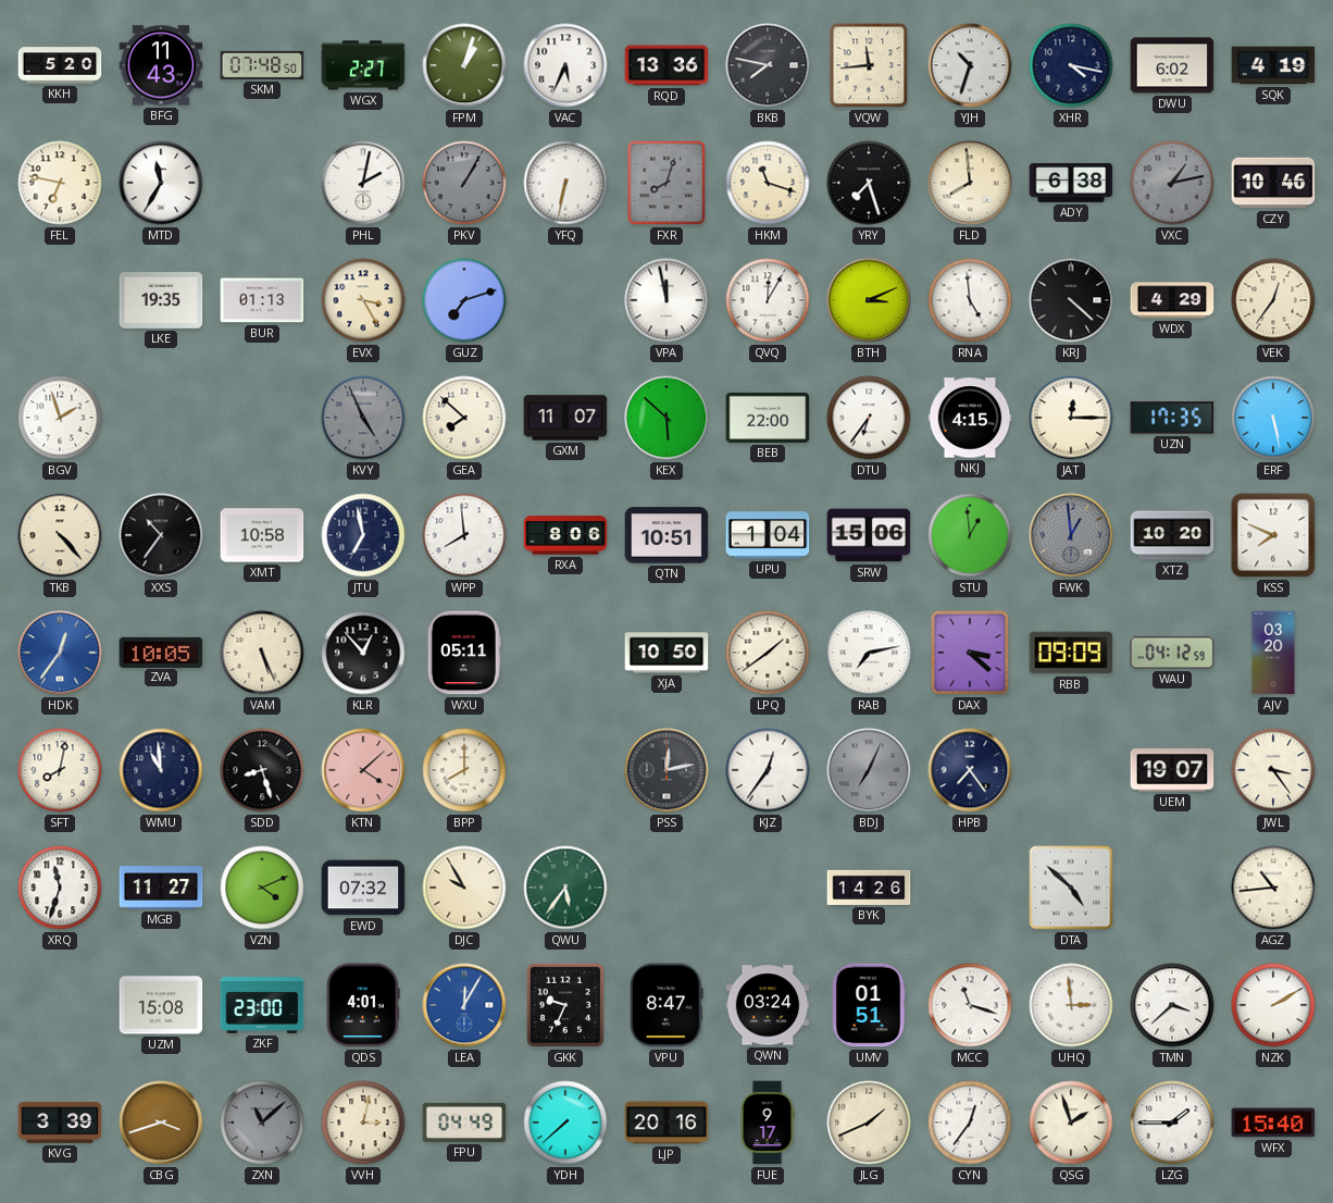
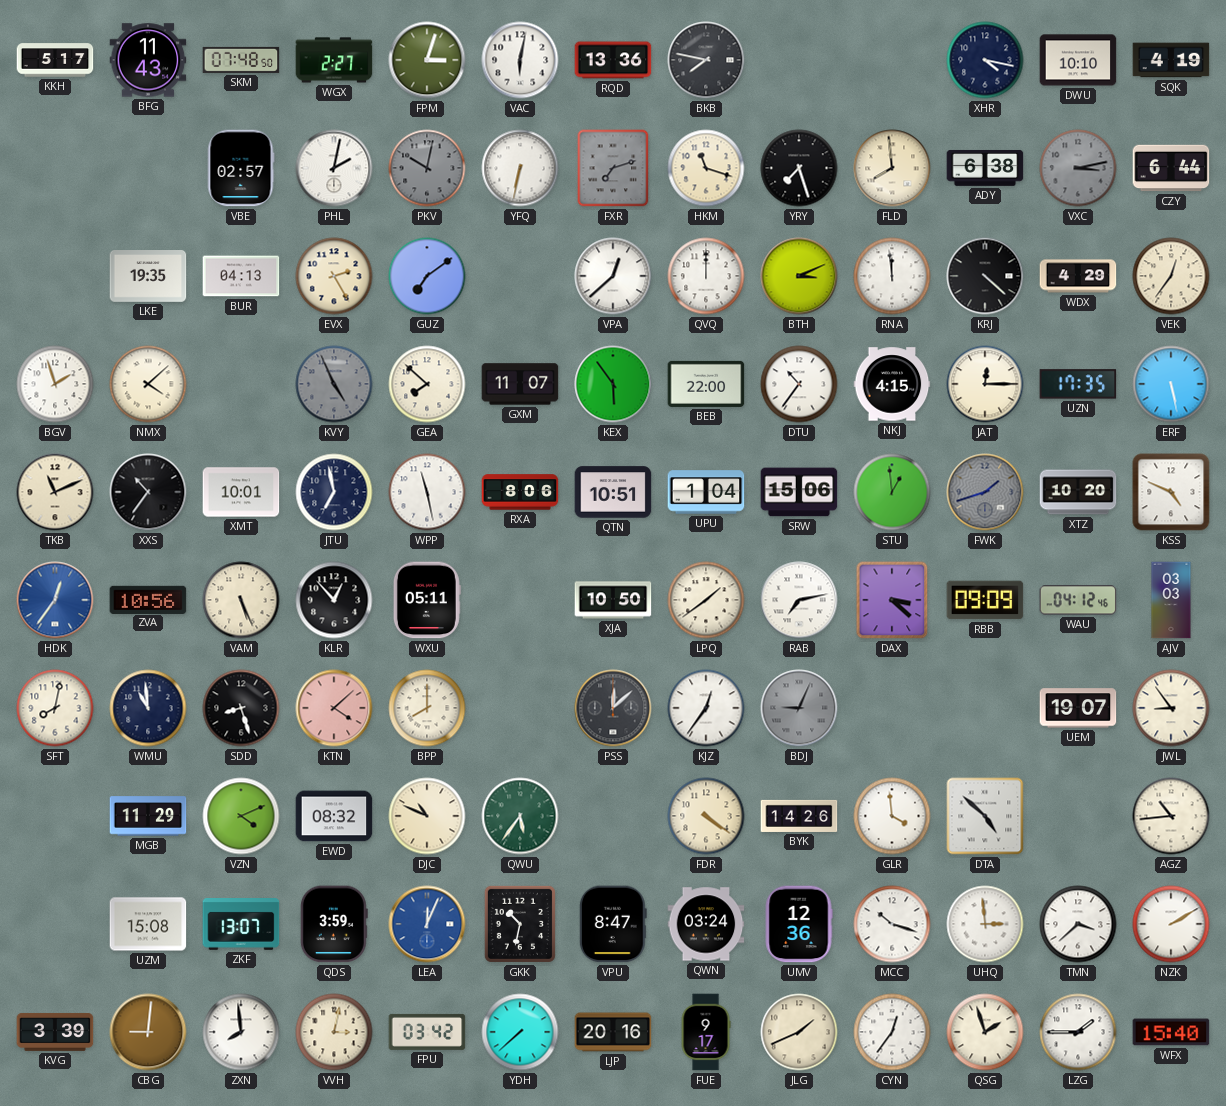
KKH: 5:20 -> 5:17
FPM: 1:03 -> 3:03
VAC: 5:34 -> 6:02
VQW: 11:44 -> none
YJH: 10:33 -> none
DWU: 6:02 -> 10:10
FEL: 6:47 -> none
MTD: 11:35 -> none
VBE: none -> 02:57
PKV: 1:05 -> 10:02
FXR: 8:03 -> 7:12
VXC: 1:13 -> 3:13
CZY: 10:46 -> 6:44
BUR: 01:13 -> 04:13
EVX: 3:25 -> 2:25
GUZ: 7:12 -> 7:09
VPA: 11:58 -> 12:38
QVQ: 12:05 -> 12:00
RNA: 4:59 -> 11:59
NMX: none -> 4:08
KEX: 5:52 -> 5:54
DTU: 6:36 -> 10:36
TKB: 4:23 -> 11:11
XMT: 10:58 -> 10:01
WPP: 7:59 -> 11:28
FWK: 12:59 -> 1:42
KSS: 7:49 -> 4:49
ZVA: 10:05 -> 10:56
WAU: 04:12:59 -> 04:12:46
AJV: 03:20 -> 03:03
PSS: 12:13 -> 12:08
BDJ: 7:04 -> 9:04
HPB: 7:24 -> none
JWL: 3:24 -> 8:54
XRQ: 11:33 -> none
MGB: 11:27 -> 11:29
EWD: 07:32 -> 08:32
DJC: 9:55 -> 10:49
FDR: none -> 4:21
GLR: none -> 3:59
ZKF: 23:00 -> 13:07
QDS: 4:01 -> 3:59
LEA: 12:05 -> 12:04
GKK: 9:34 -> 10:32
UMV: 01:51 -> 12:36
MCC: 11:18 -> 10:18
CBG: 3:42 -> 9:01
ZXN: 11:08 -> 7:59
ZXN dial: grey -> white
FPU: 04:49 -> 03:42
